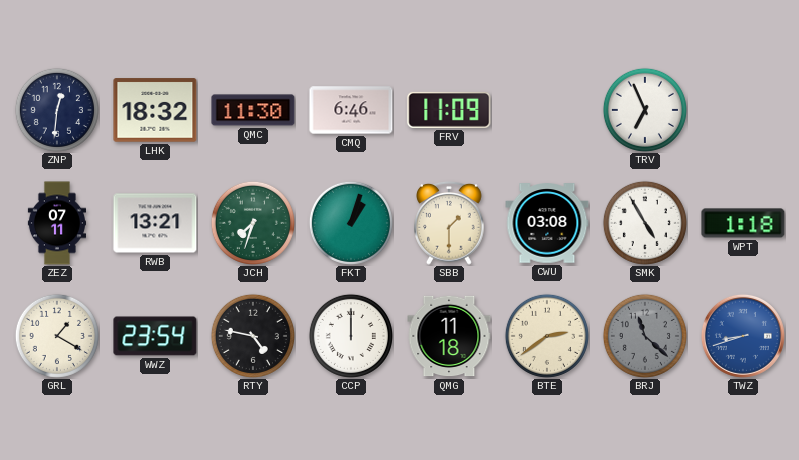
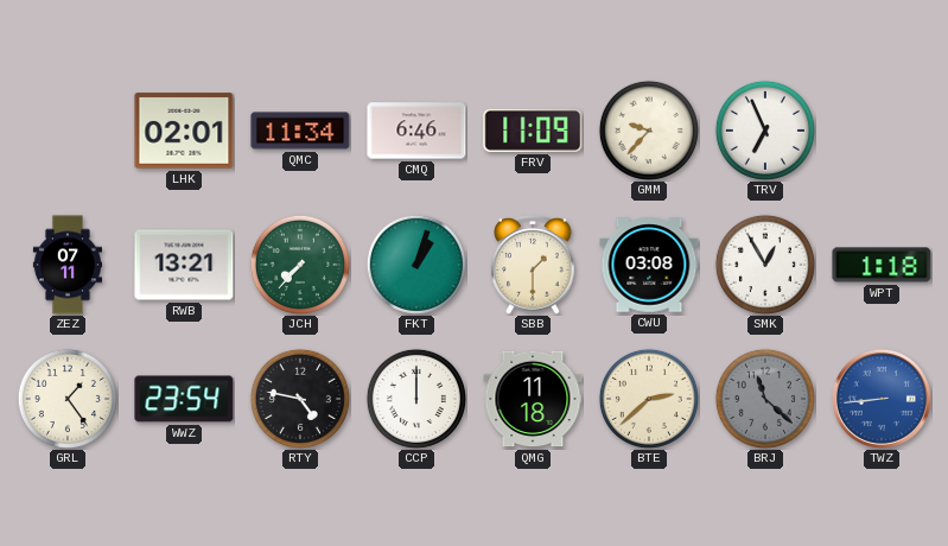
ZNP: 12:31 -> none
LHK: 18:32 -> 02:01
QMC: 11:30 -> 11:34
GMM: none -> 9:37
JCH: 7:33 -> 7:37
SMK: 4:55 -> 12:55
GRL: 1:20 -> 1:24
BTE: 2:39 -> 2:38
TWZ: 8:42 -> 8:44
